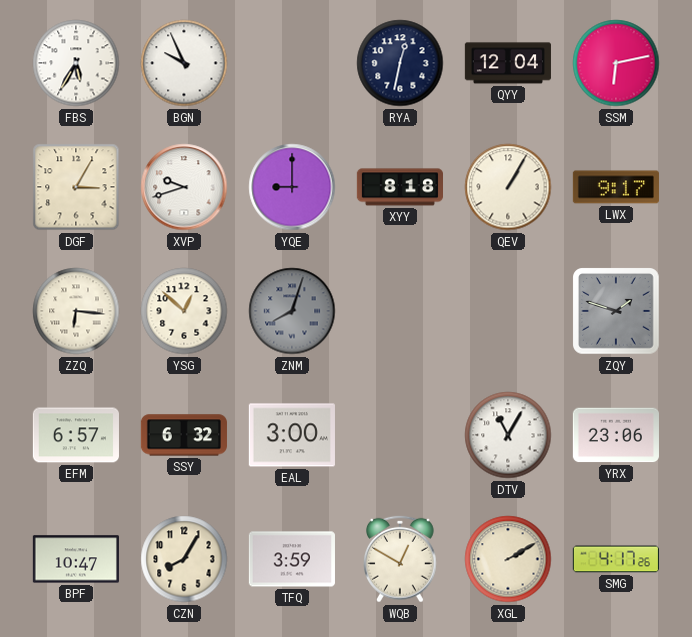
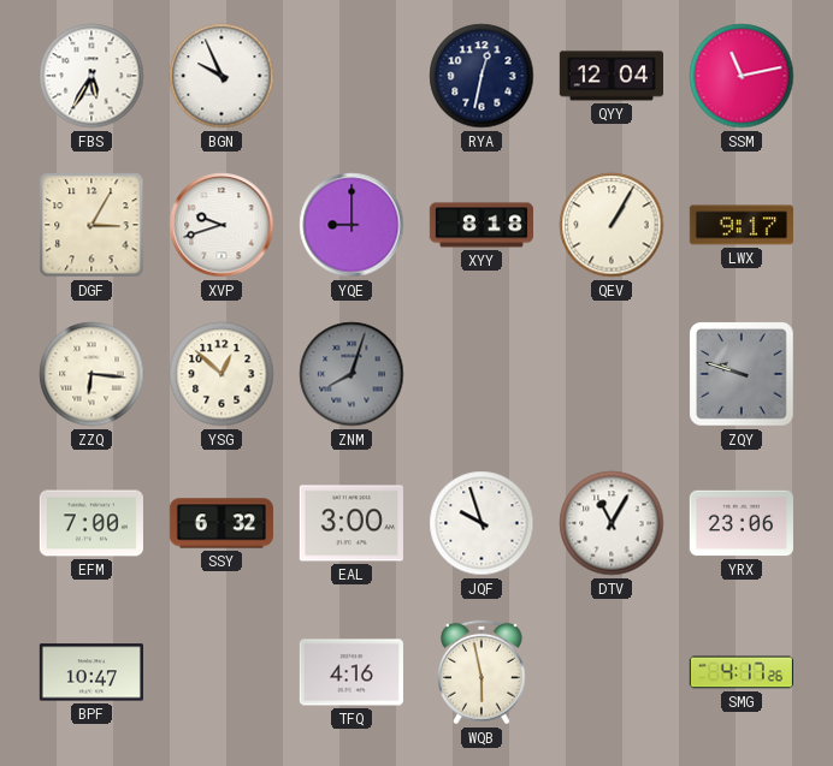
SSM: 6:13 -> 11:13
ZQY: 1:48 -> 9:48
EFM: 6:57 -> 7:00
JQF: none -> 9:57
CZN: 8:05 -> none
TFQ: 3:59 -> 4:16
WQB: 12:50 -> 5:58
XGL: 2:10 -> none
